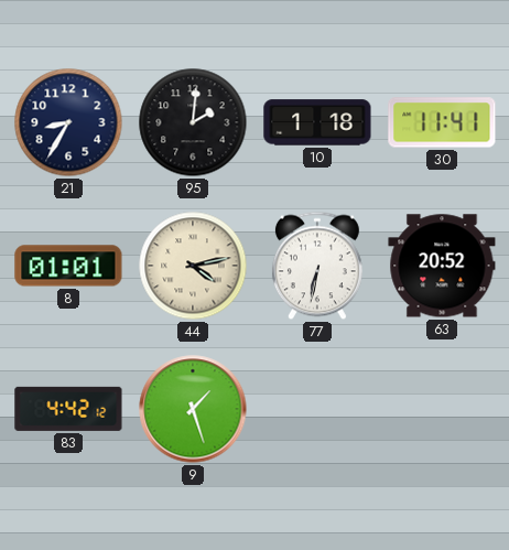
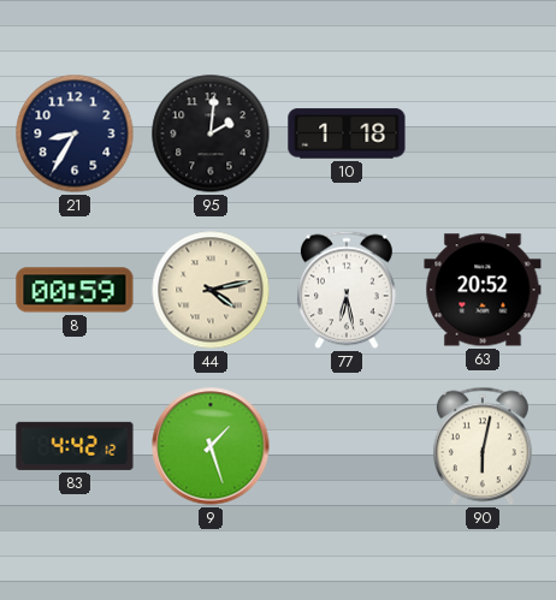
30: 11:41 -> none
8: 01:01 -> 00:59
77: 6:32 -> 6:28
90: none -> 6:02
